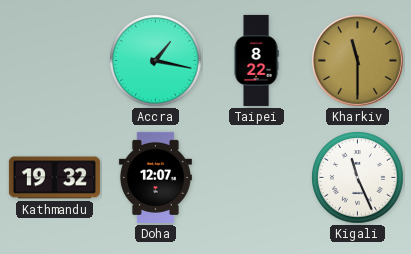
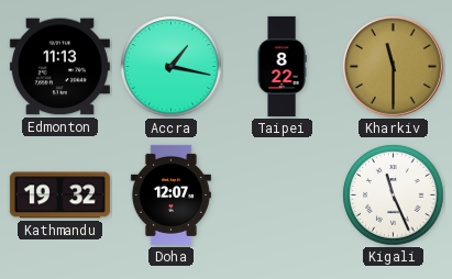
Edmonton: none -> 11:13
